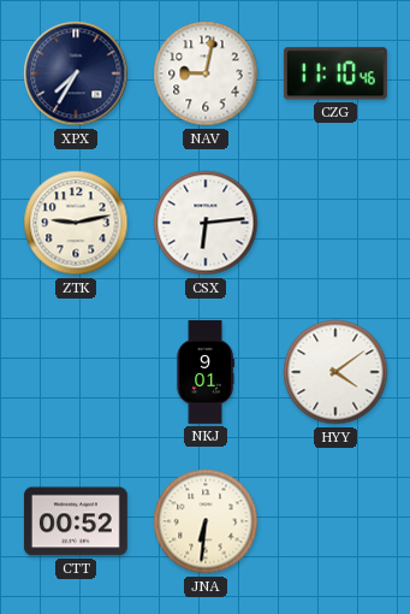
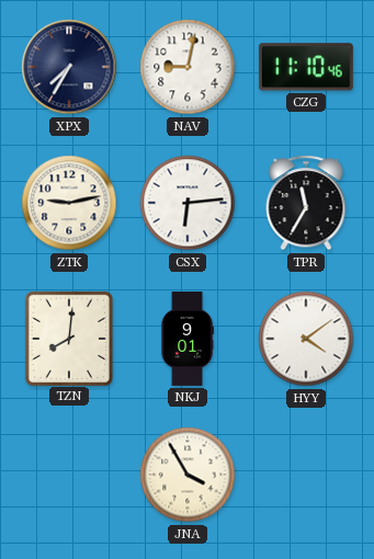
TPR: none -> 11:35
TZN: none -> 8:01
CTT: 00:52 -> none
JNA: 6:31 -> 3:55
